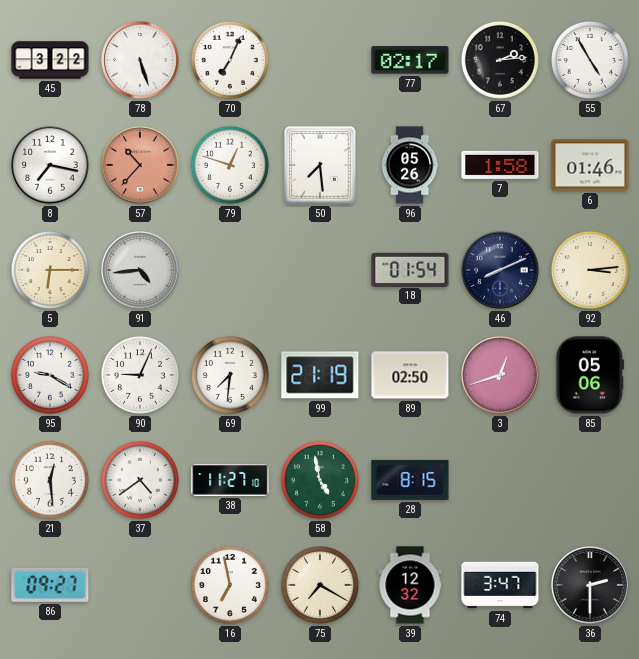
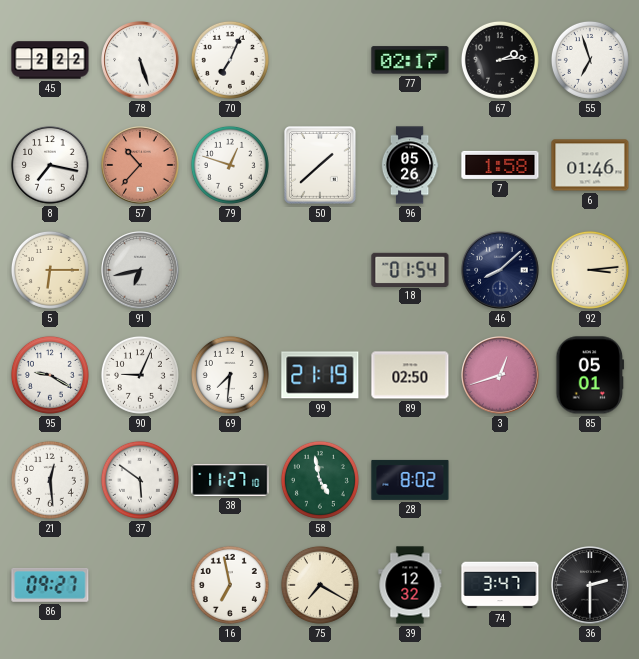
45: 3:22 -> 2:22
55: 4:55 -> 6:57
50: 7:29 -> 1:38
91: 4:44 -> 6:43
46: 8:11 -> 8:08
85: 05:06 -> 05:01
37: 4:39 -> 5:51
28: 8:15 -> 8:02
